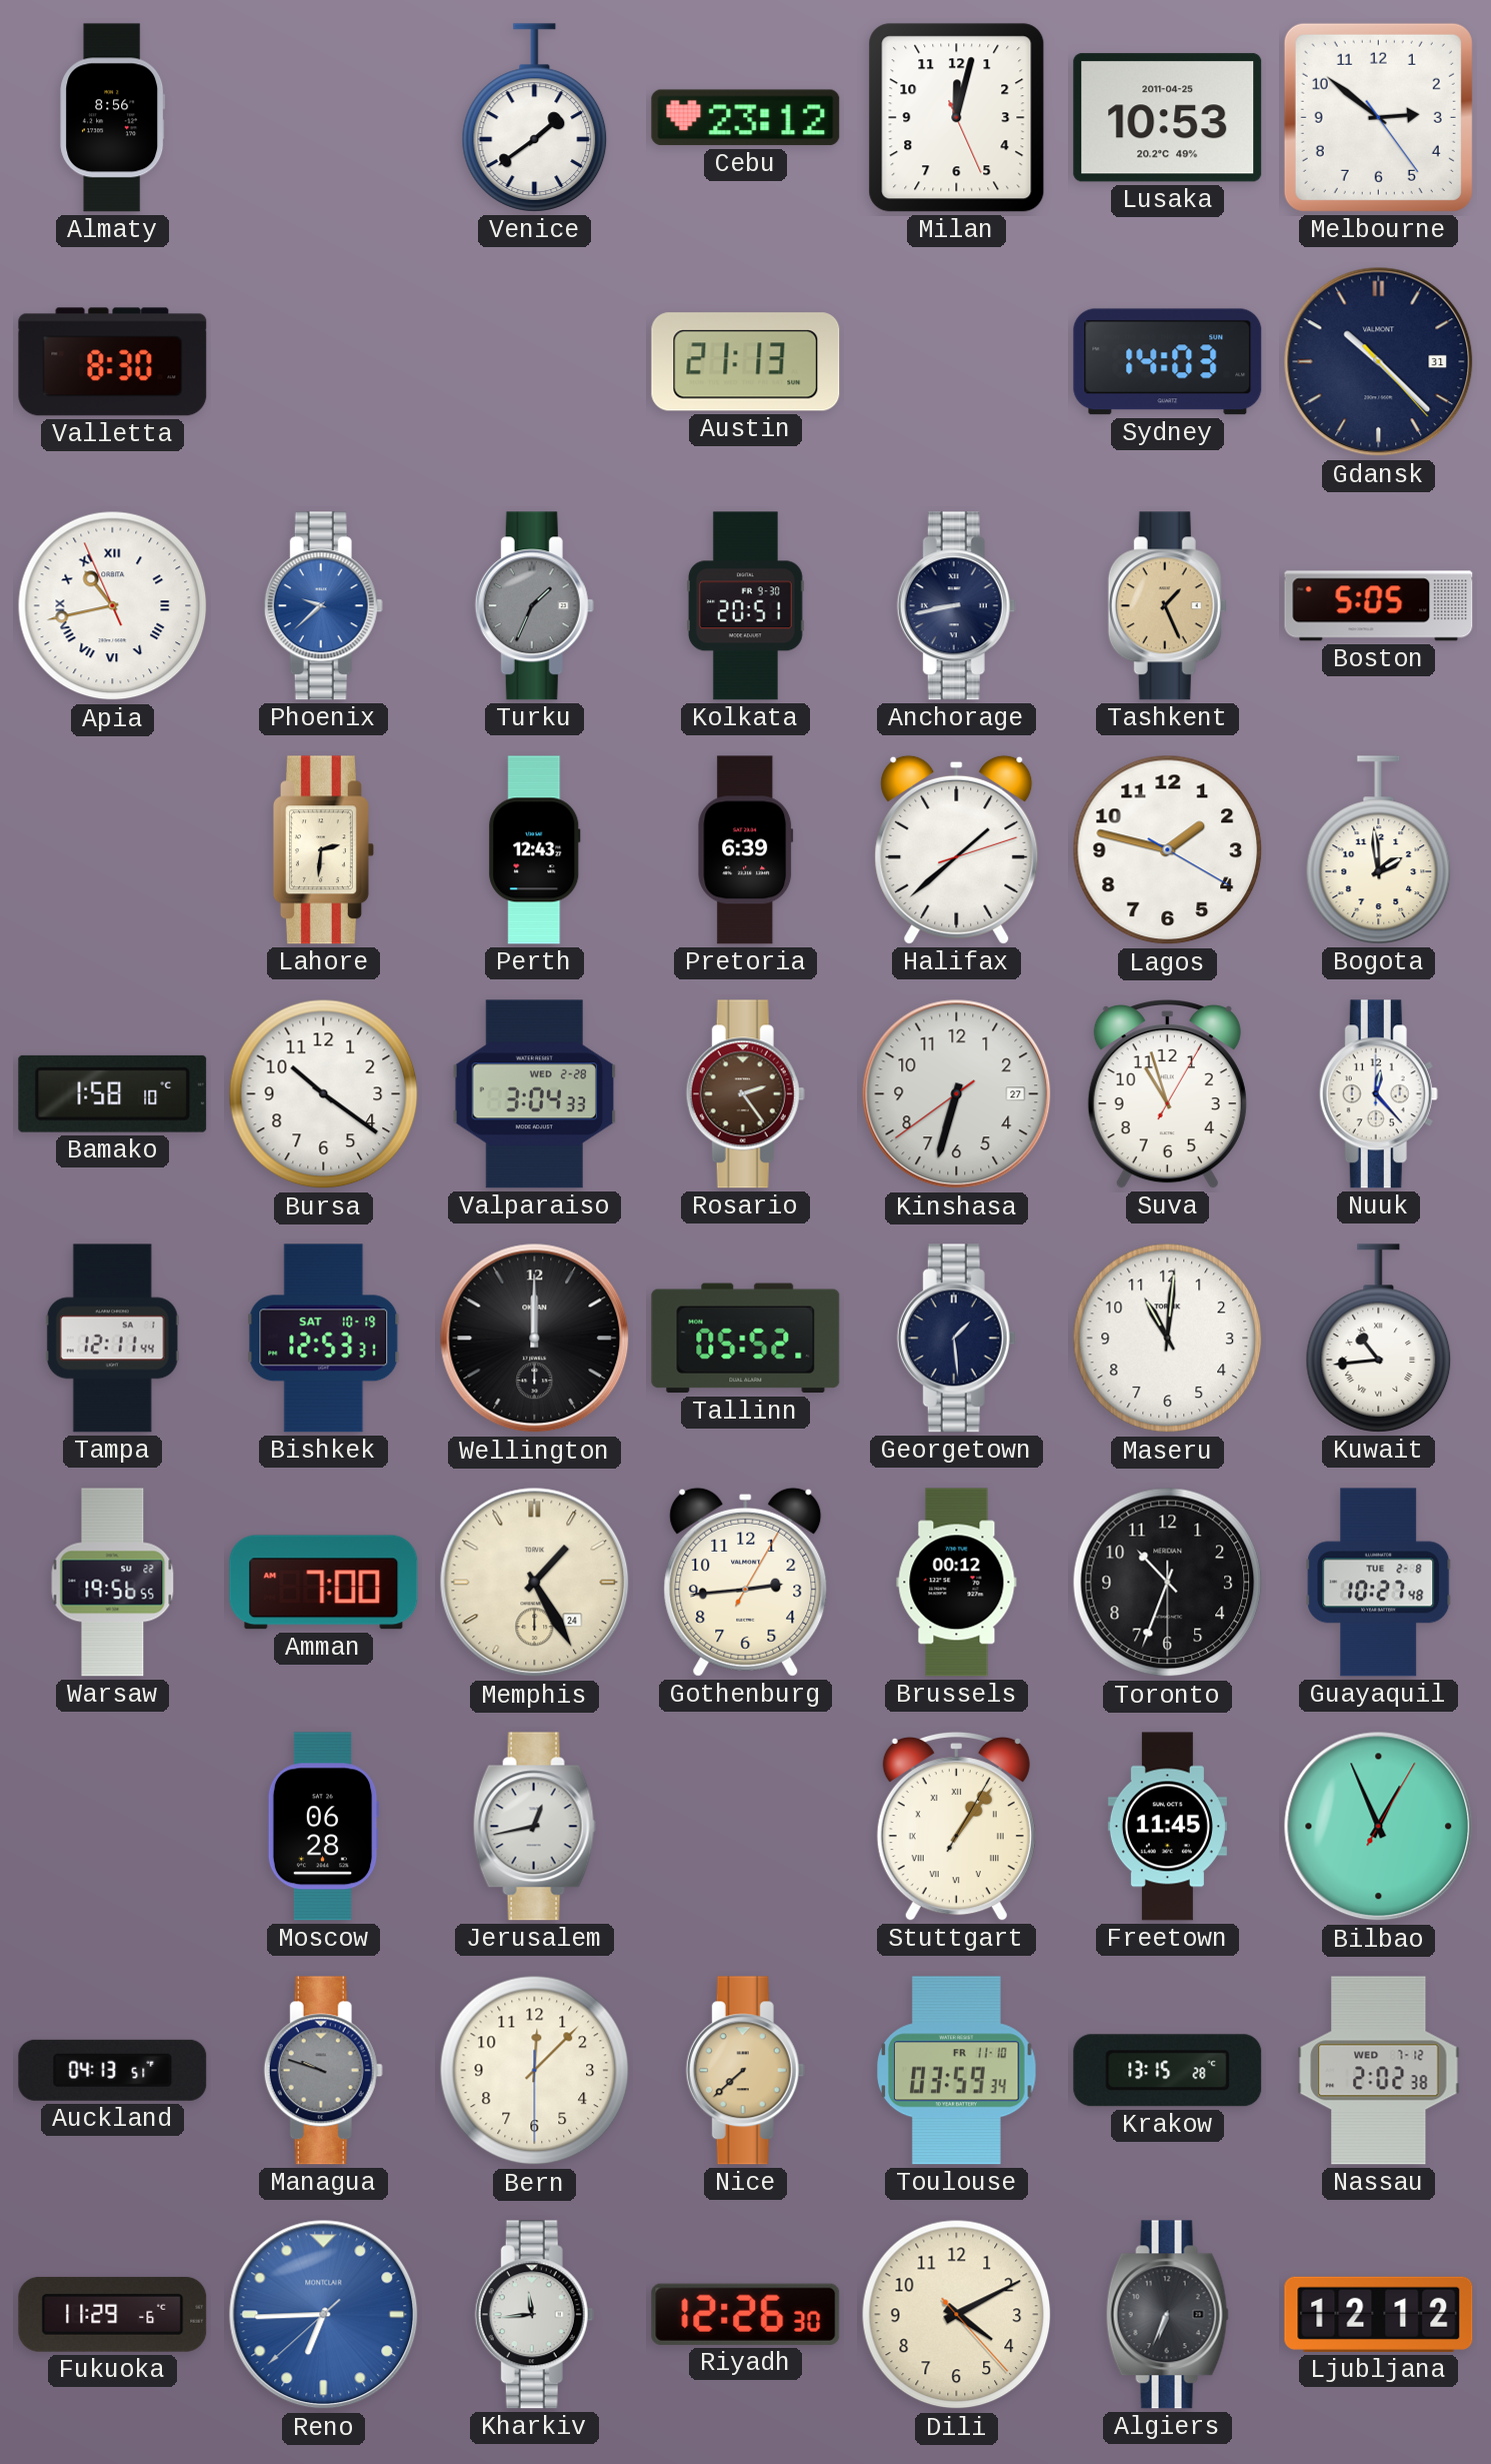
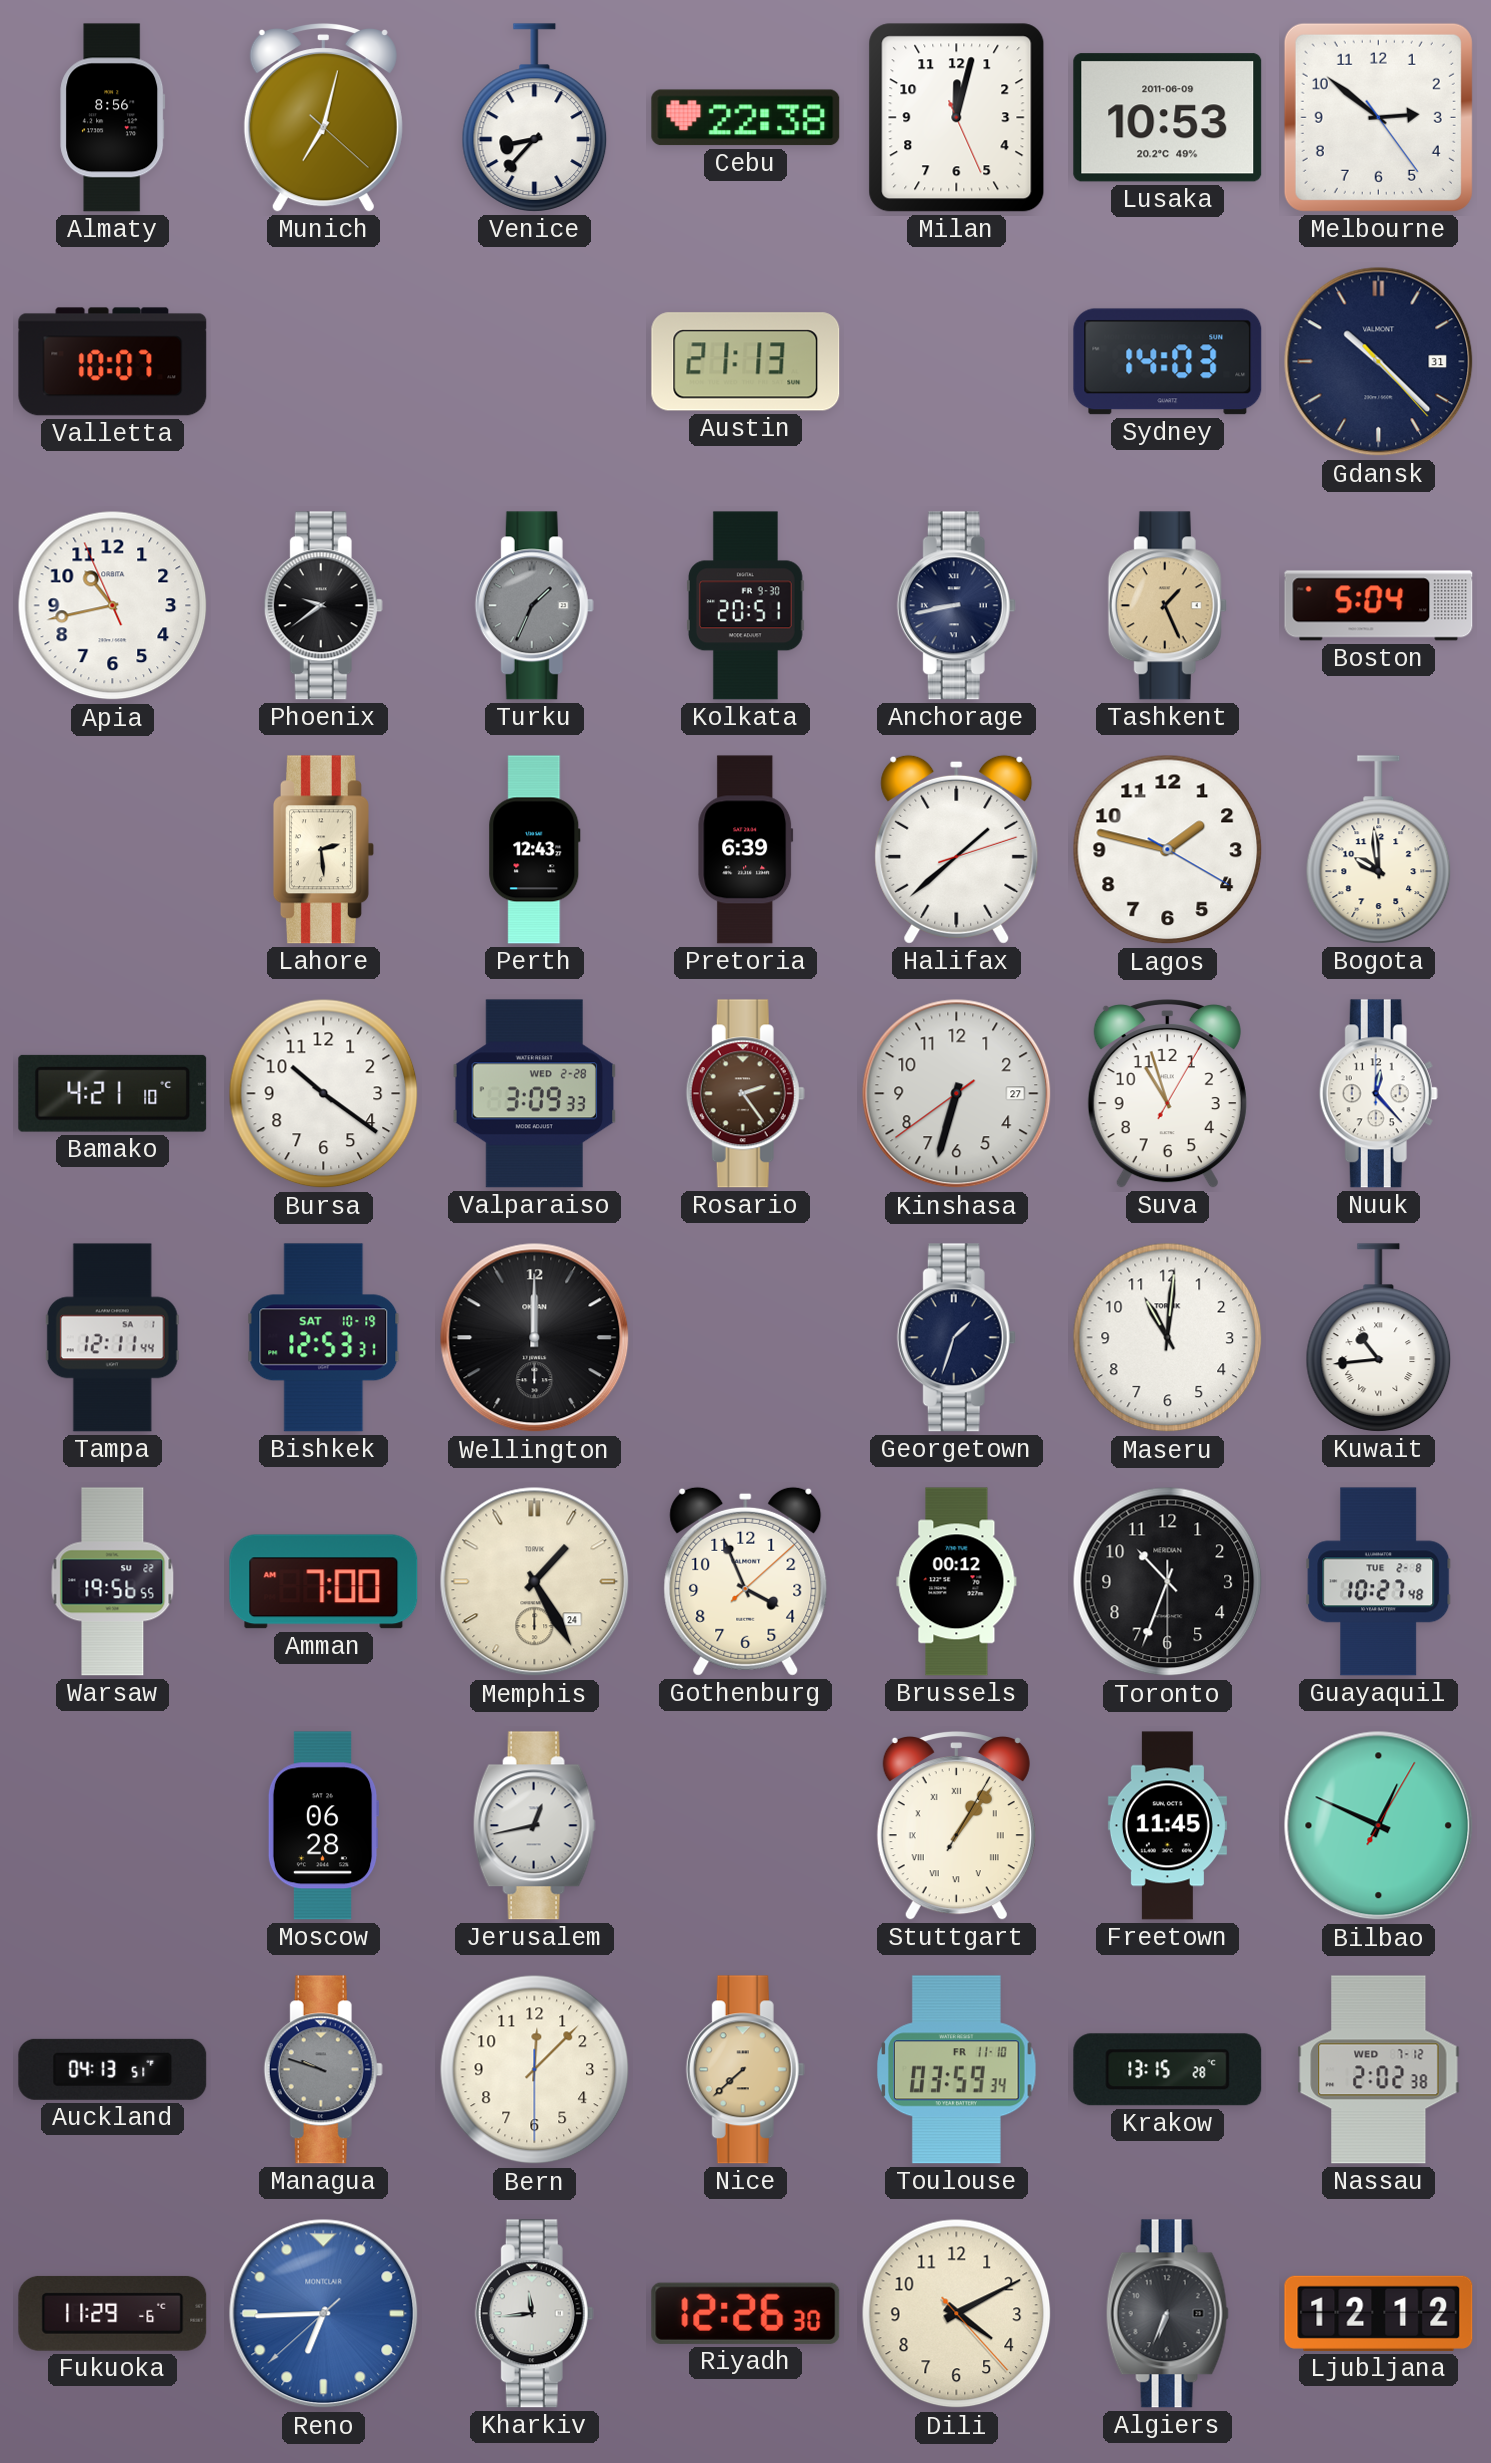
Munich: none -> 7:02
Venice: 1:39 -> 8:37
Cebu: 23:12 -> 22:38
Lusaka date: 2011-04-25 -> 2011-06-09
Valletta: 8:30 -> 10:07
Apia numerals: Roman -> Arabic
Phoenix: 9:38 -> 9:39
Phoenix dial: blue -> black
Boston: 5:05 -> 5:04
Lahore: 2:31 -> 2:29
Bogota: 1:59 -> 9:59
Bamako: 1:58 -> 4:21
Valparaiso: 3:04 -> 3:09
Tallinn: 05:52 -> none
Georgetown: 1:29 -> 1:33
Gothenburg: 2:44 -> 3:56
Bilbao: 12:56 -> 12:49
